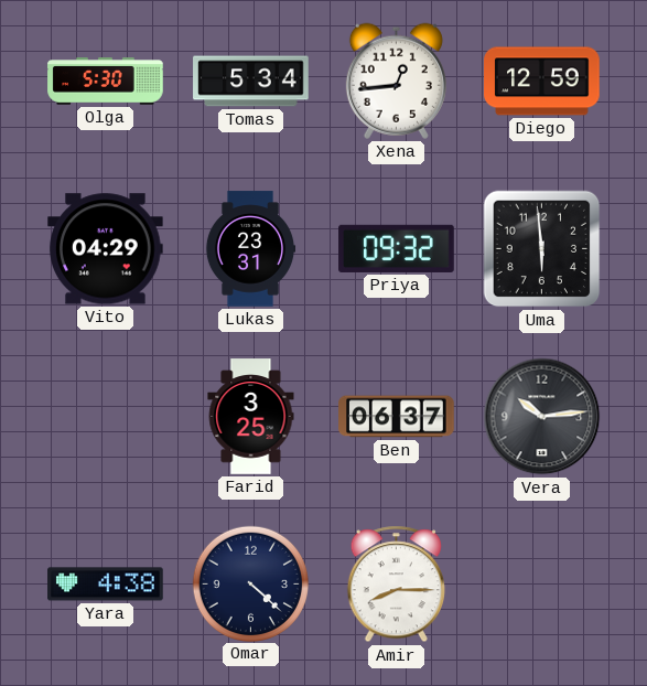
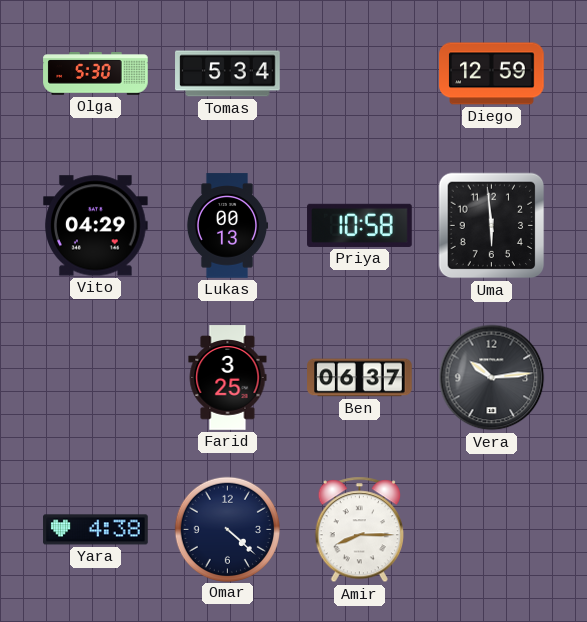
Xena: 12:44 -> none
Lukas: 23:31 -> 00:13
Priya: 09:32 -> 10:58
